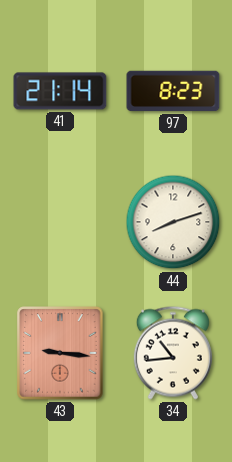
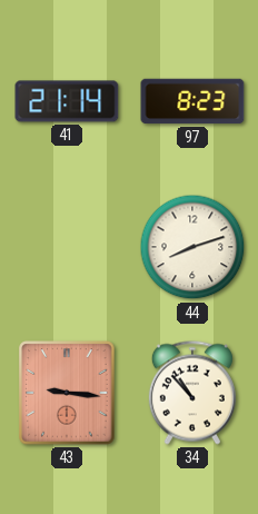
34: 10:44 -> 10:53
